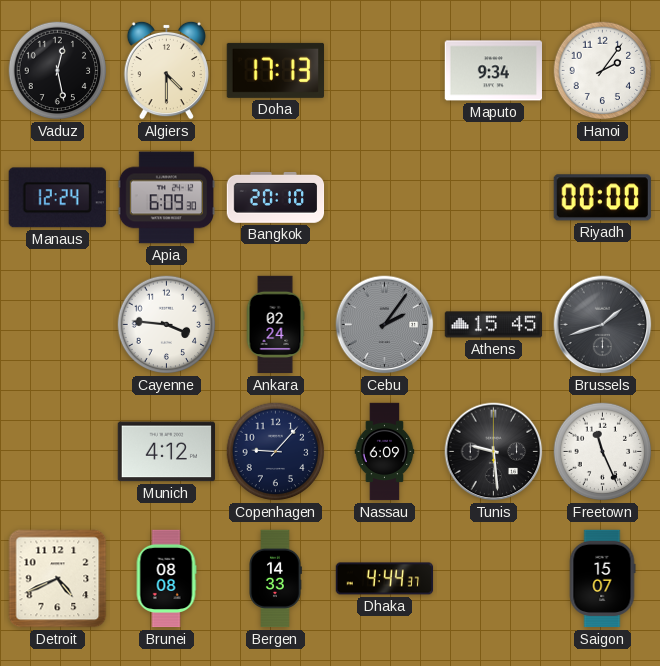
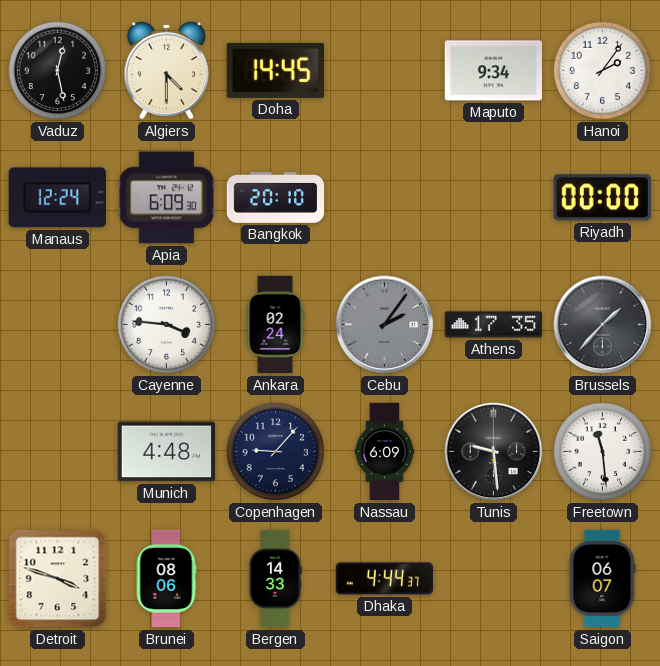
Doha: 17:13 -> 14:45
Athens: 15:45 -> 17:35
Brussels: 1:42 -> 1:37
Munich: 4:12 -> 4:48
Freetown: 11:26 -> 11:29
Detroit: 4:41 -> 3:48
Brunei: 08:08 -> 08:06
Saigon: 15:07 -> 06:07
